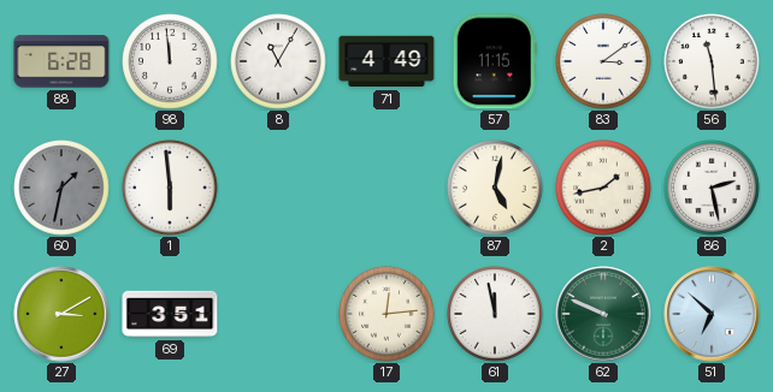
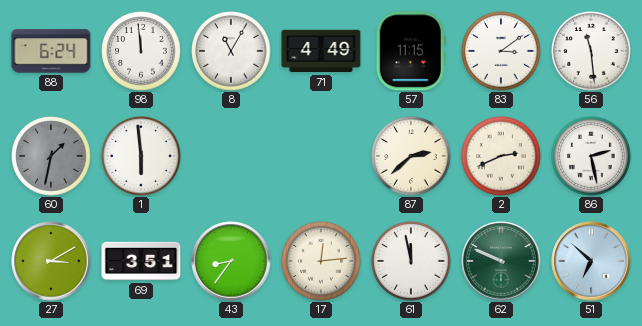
88: 6:28 -> 6:24
87: 5:02 -> 2:38
2: 1:43 -> 2:41
43: none -> 8:36
